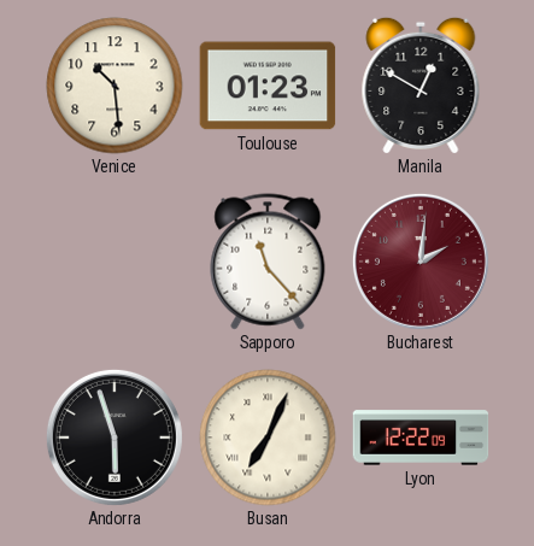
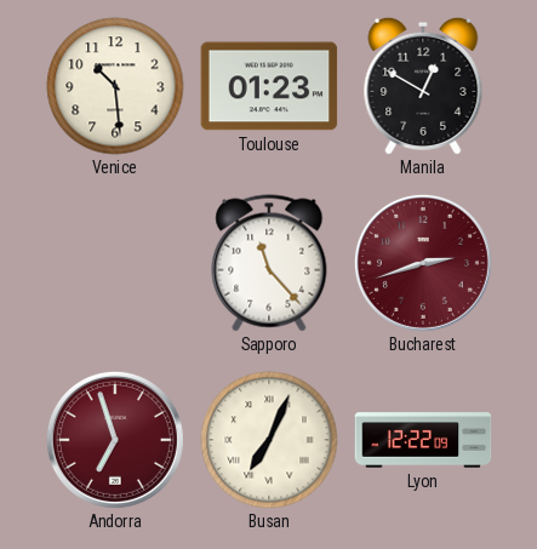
Bucharest: 2:01 -> 2:42
Andorra: 5:57 -> 6:57
Andorra dial: black -> burgundy
